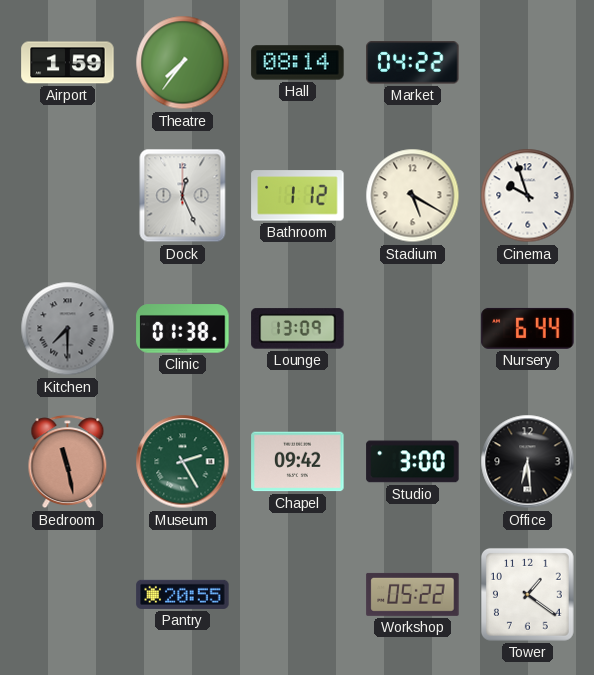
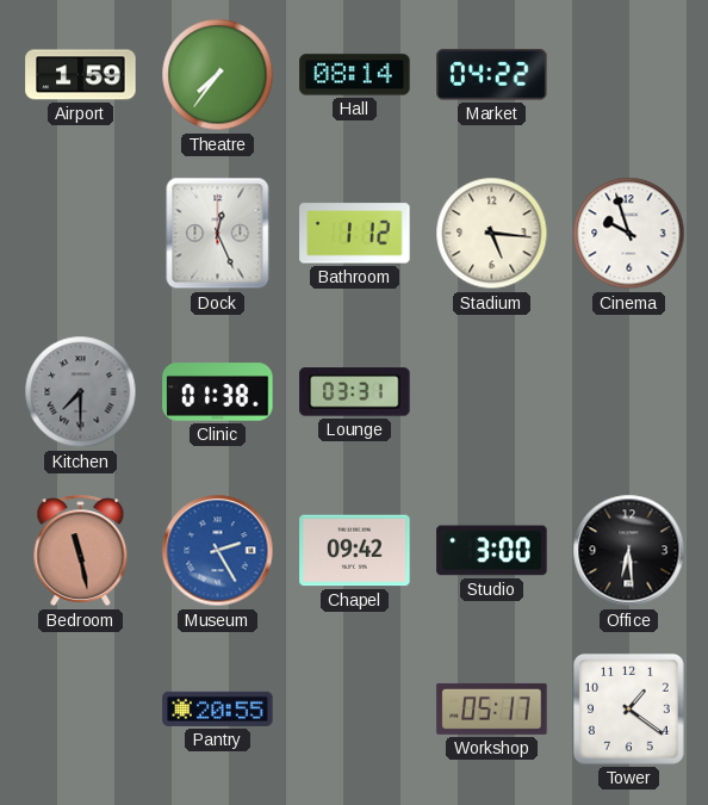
Stadium: 5:20 -> 5:16
Lounge: 13:09 -> 03:31
Nursery: 6:44 -> none
Museum dial: green -> blue
Workshop: 05:22 -> 05:17
